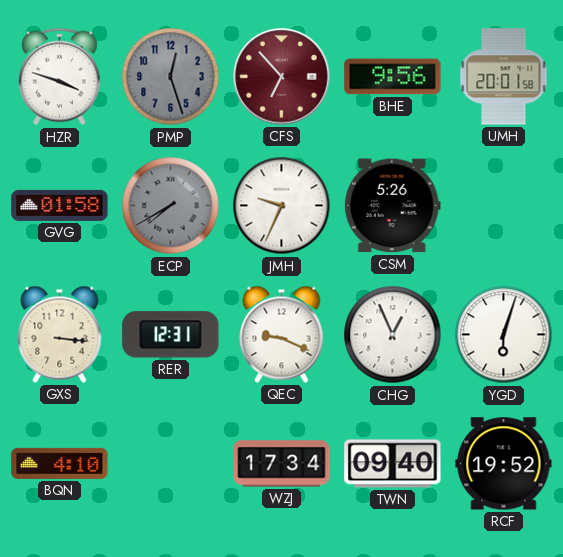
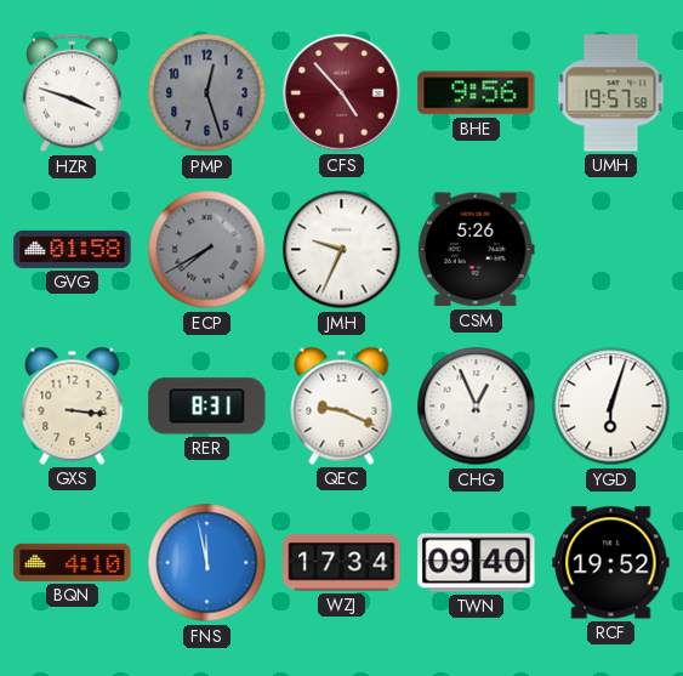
CFS: 6:53 -> 4:53
UMH: 20:01 -> 19:57
RER: 12:31 -> 8:31
FNS: none -> 11:58
